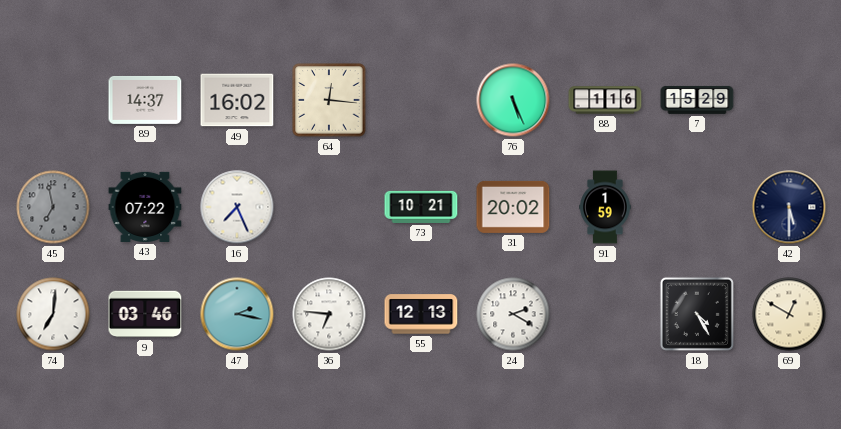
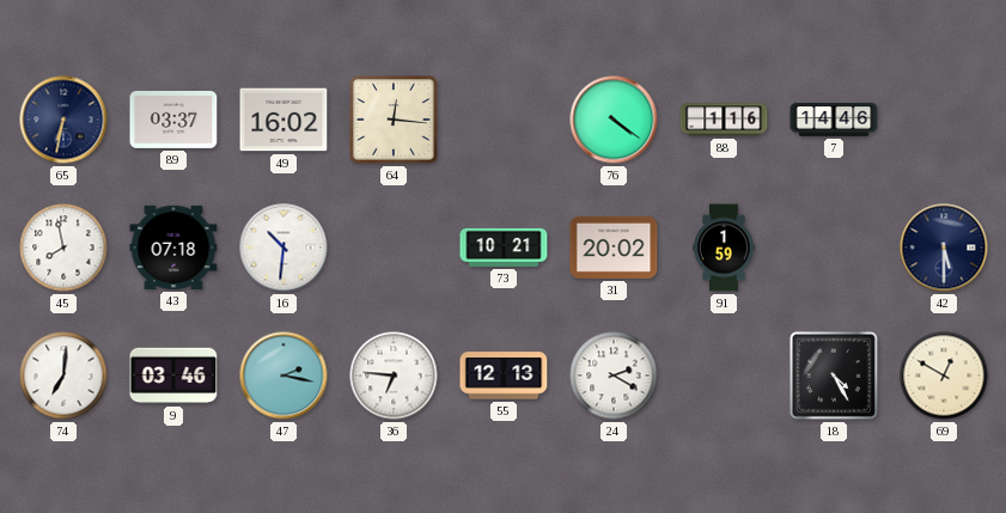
65: none -> 6:32
89: 14:37 -> 03:37
76: 5:26 -> 4:21
7: 15:29 -> 14:46
45: 6:58 -> 7:58
45 dial: grey -> white
43: 07:22 -> 07:18
16: 7:26 -> 10:31
